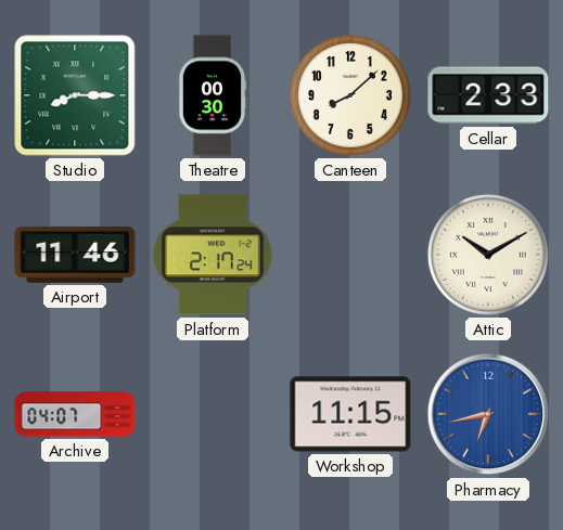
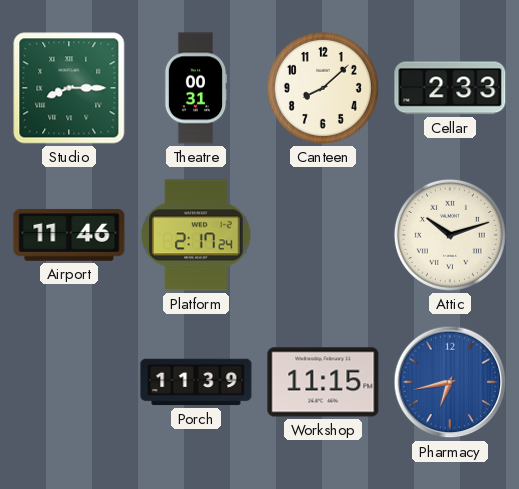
Theatre: 00:30 -> 00:31
Attic: 10:10 -> 10:12
Archive: 04:07 -> none
Porch: none -> 11:39
